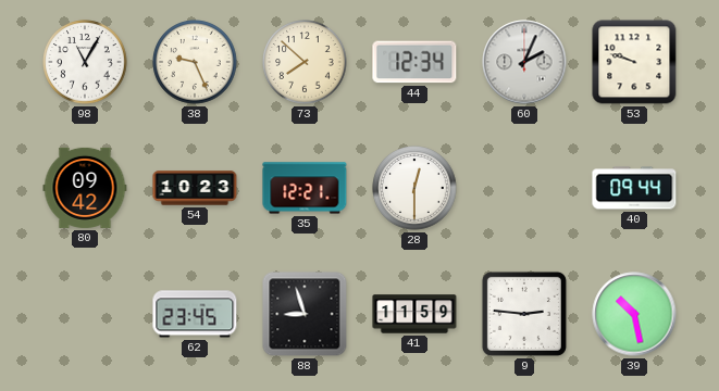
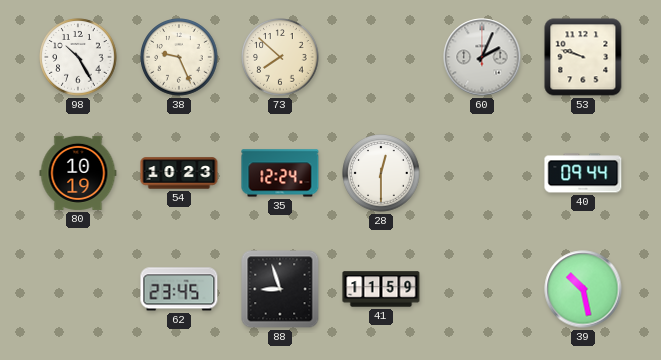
98: 11:05 -> 10:25
44: 12:34 -> none
80: 09:42 -> 10:19
35: 12:21 -> 12:24
9: 2:46 -> none
